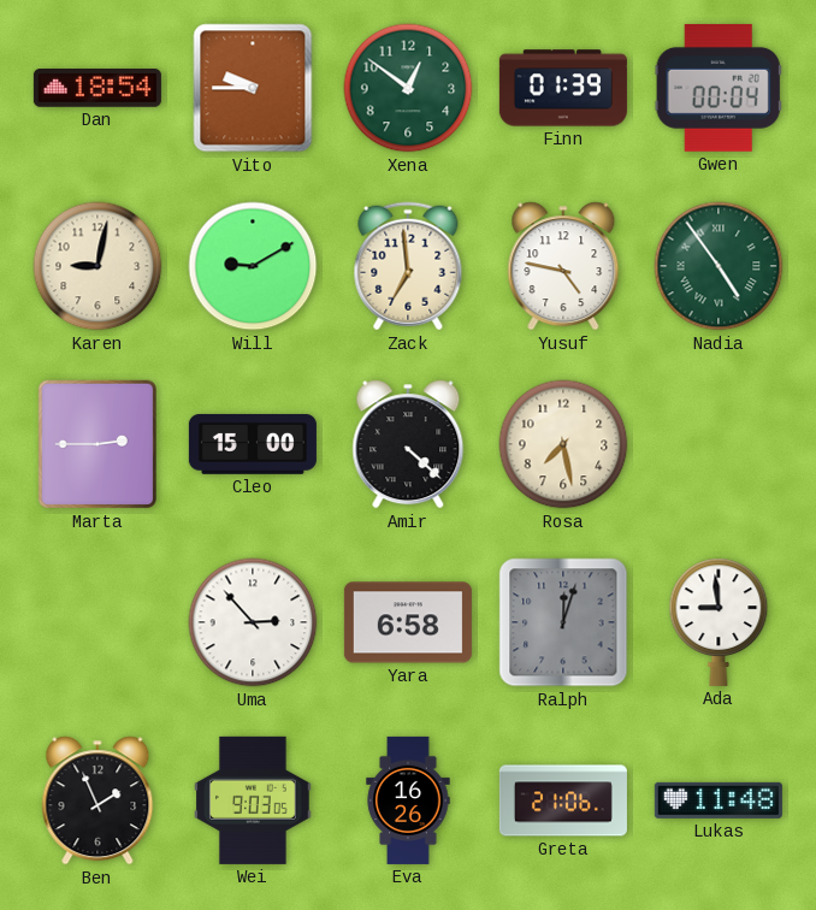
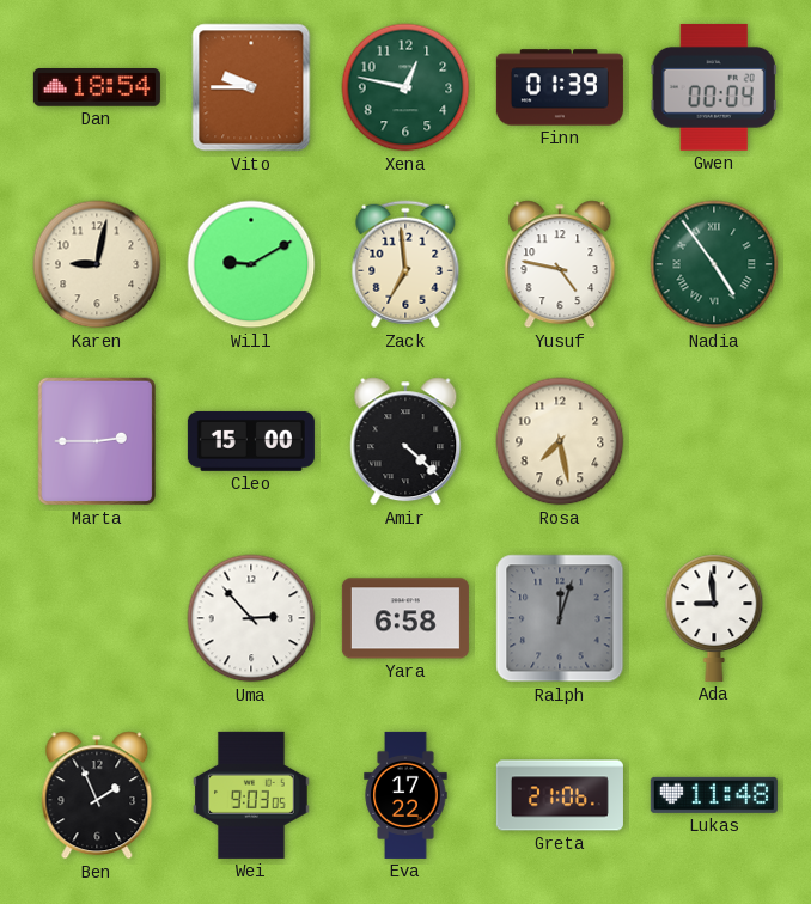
Xena: 12:51 -> 12:47
Eva: 16:26 -> 17:22
